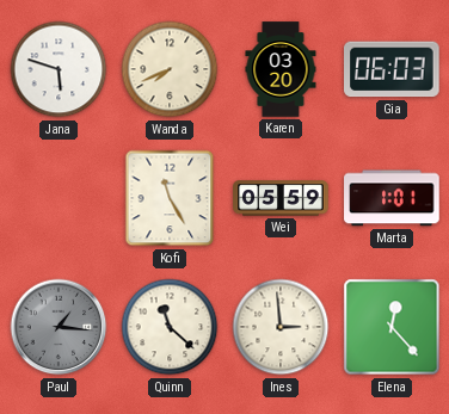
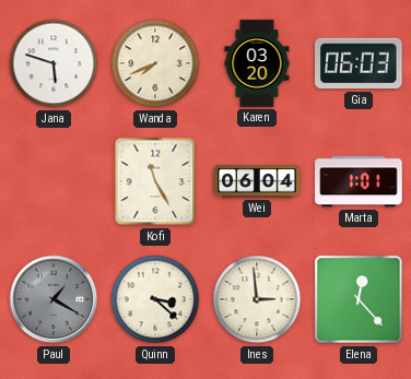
Wei: 05:59 -> 06:04
Paul: 1:16 -> 1:20
Quinn: 11:22 -> 3:22
